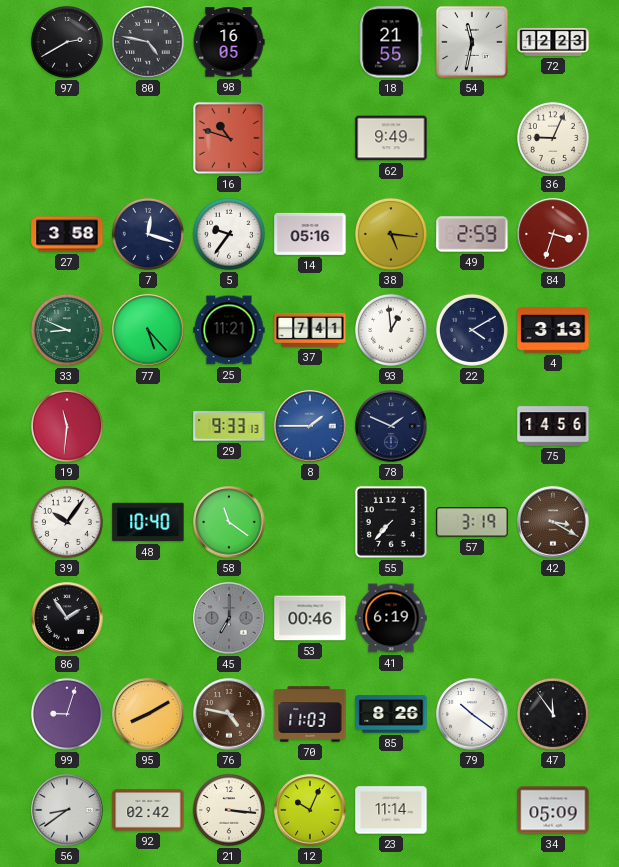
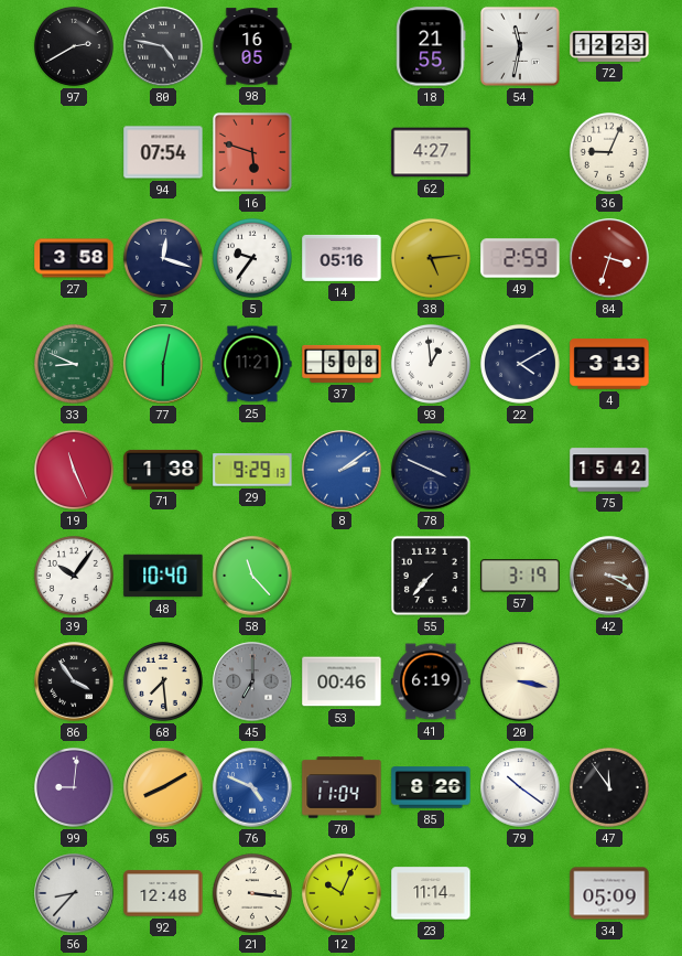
94: none -> 07:54
16: 10:48 -> 5:48
62: 9:49 -> 4:27
38: 5:16 -> 5:14
77: 5:23 -> 6:02
37: 7:41 -> 5:08
19: 11:31 -> 11:26
71: none -> 1:38
29: 9:33 -> 9:29
8: 1:45 -> 2:09
78: 1:49 -> 3:49
75: 14:56 -> 15:42
58: 11:21 -> 11:23
86: 1:54 -> 3:54
68: none -> 7:29
20: none -> 3:17
99: 9:03 -> 9:01
76: 4:47 -> 4:49
76 dial: brown -> blue
70: 11:03 -> 11:04
56: 8:39 -> 8:37
92: 02:42 -> 12:48
